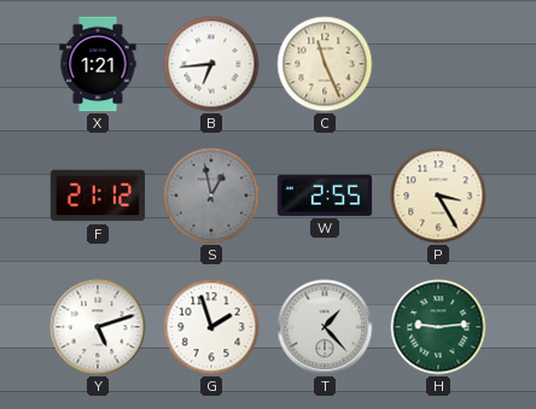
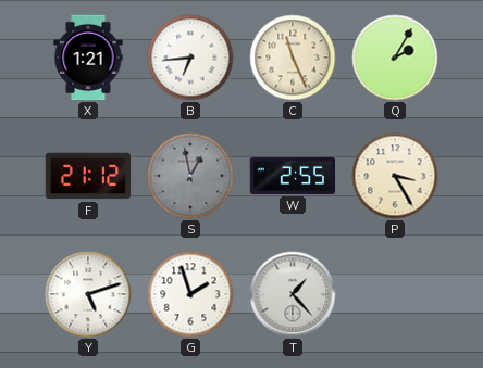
Q: none -> 2:05
H: 9:14 -> none
